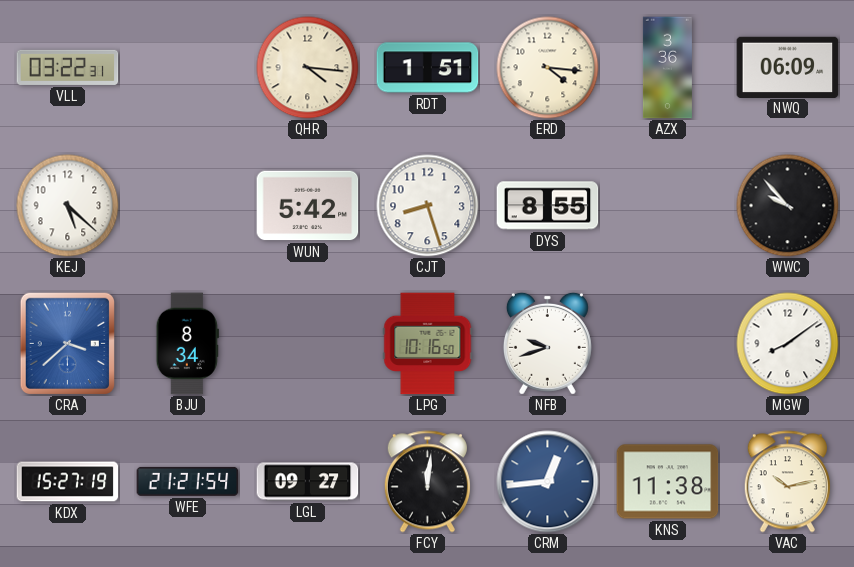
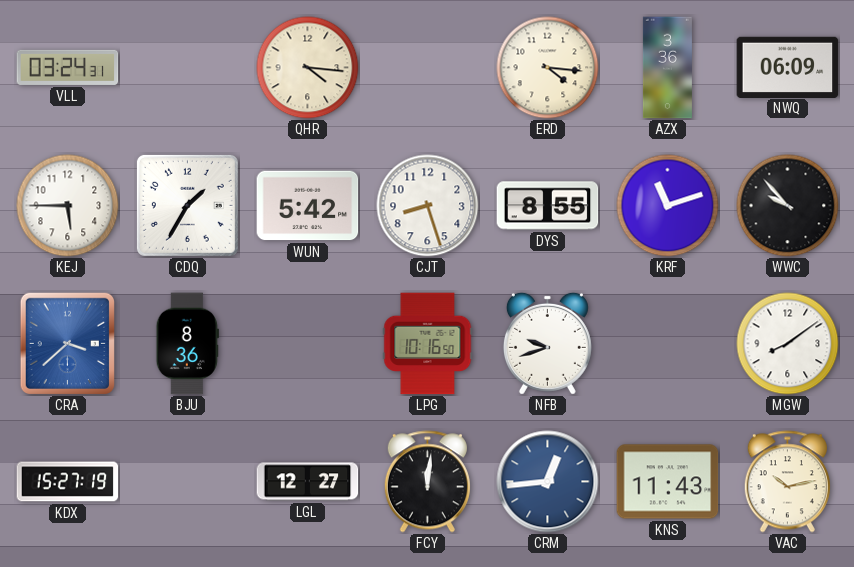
VLL: 03:22 -> 03:24
RDT: 1:51 -> none
KEJ: 5:22 -> 5:45
CDQ: none -> 1:35
KRF: none -> 11:12
BJU: 8:34 -> 8:36
WFE: 21:21 -> none
LGL: 09:27 -> 12:27
KNS: 11:38 -> 11:43
